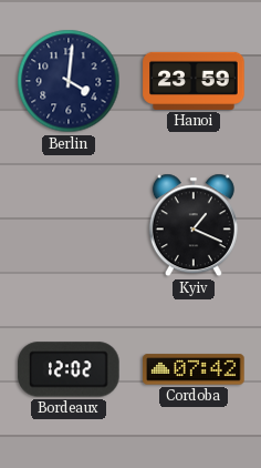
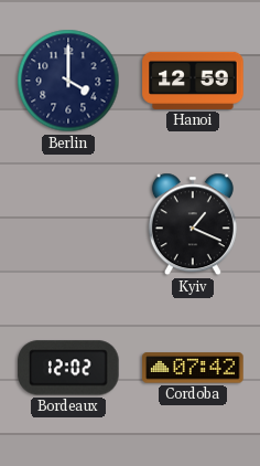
Berlin: 4:01 -> 4:00
Hanoi: 23:59 -> 12:59
